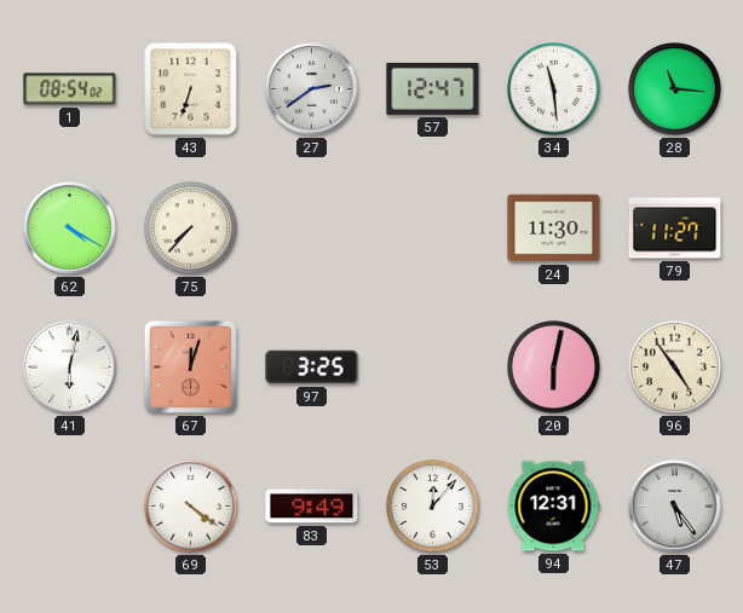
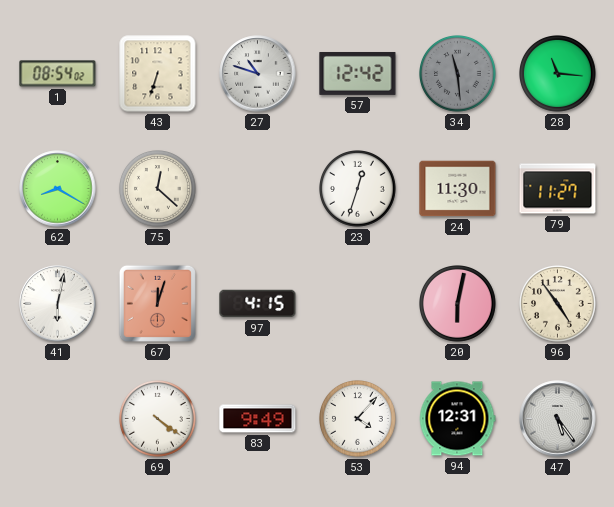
27: 2:39 -> 10:48
57: 12:47 -> 12:42
34 dial: white -> grey
62: 4:20 -> 8:20
75: 7:37 -> 12:22
23: none -> 12:33
97: 3:25 -> 4:15
53: 12:07 -> 4:07
